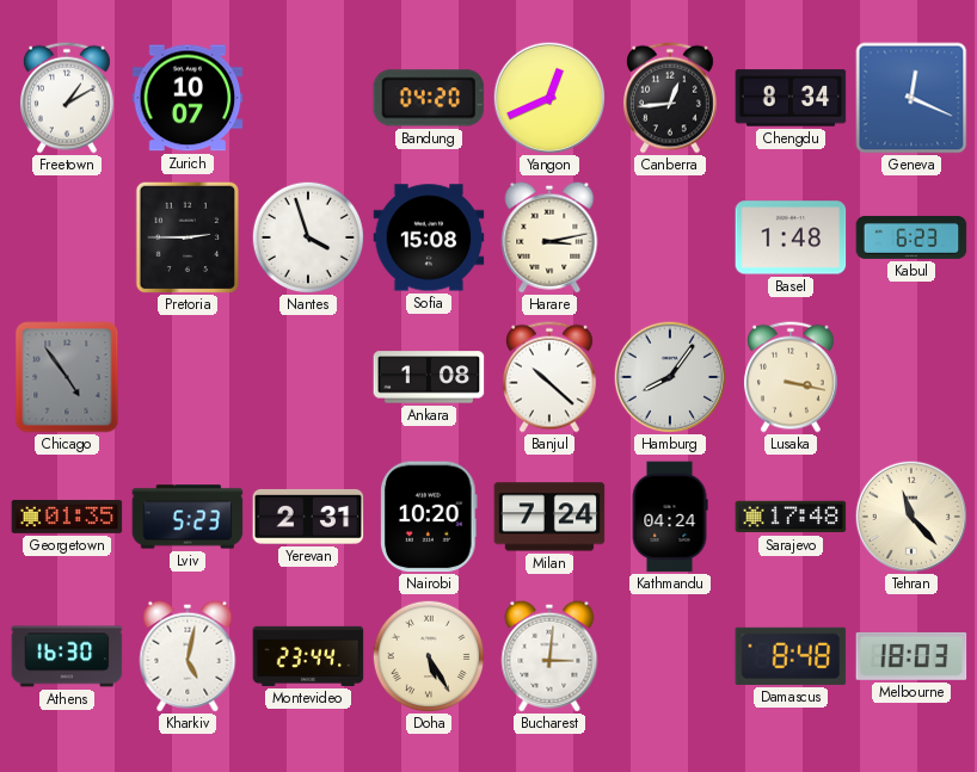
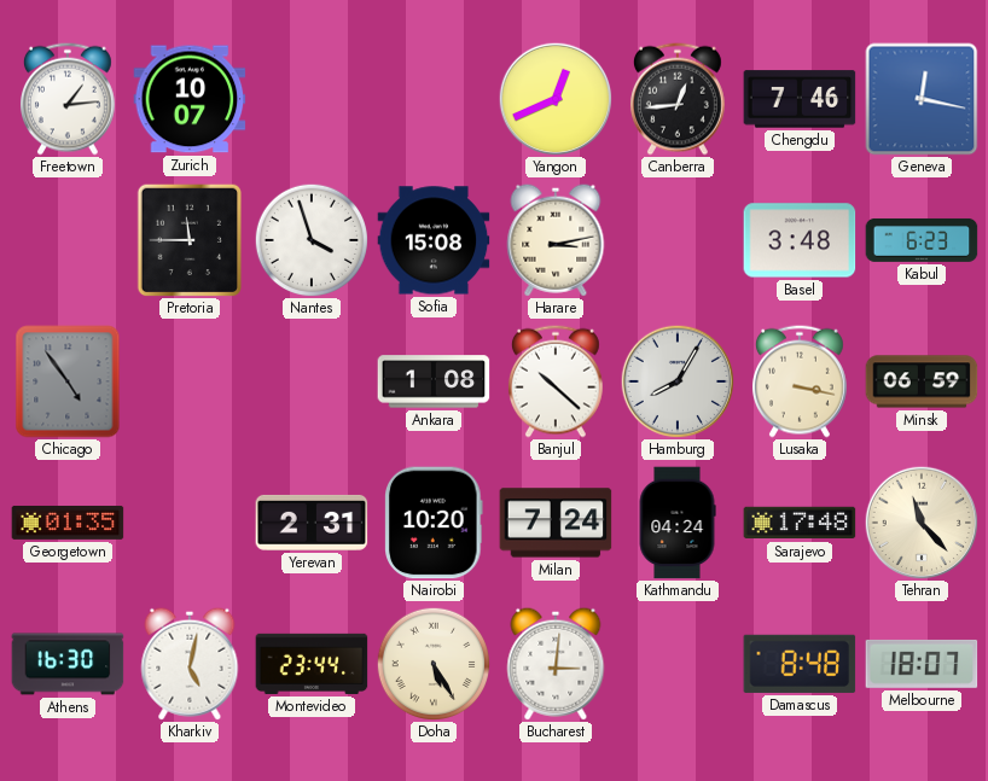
Freetown: 1:10 -> 1:14
Bandung: 04:20 -> none
Chengdu: 8:34 -> 7:46
Geneva: 12:19 -> 12:17
Pretoria: 2:45 -> 11:45
Basel: 1:48 -> 3:48
Hamburg: 8:06 -> 8:05
Minsk: none -> 06:59
Lviv: 5:23 -> none
Melbourne: 18:03 -> 18:07
